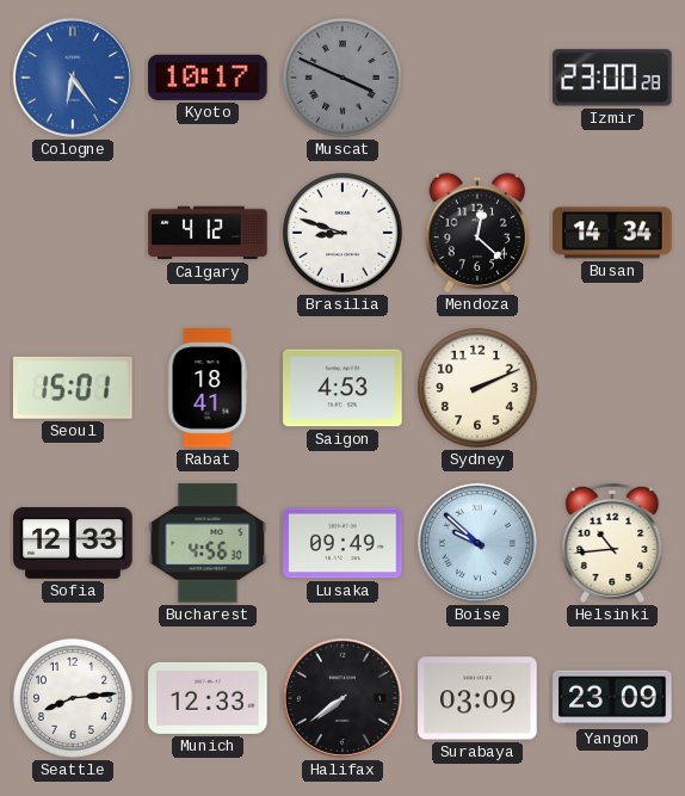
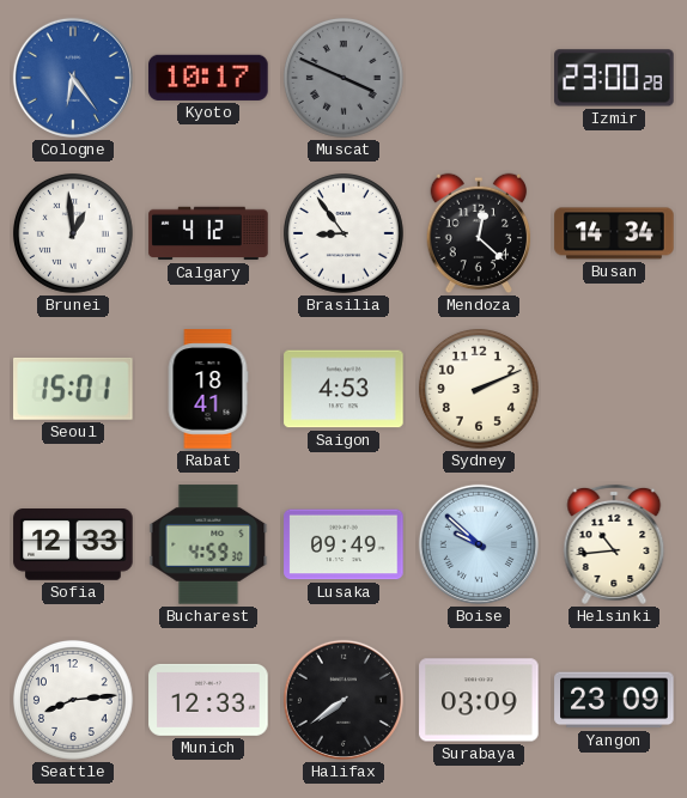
Brunei: none -> 12:59
Brasilia: 8:48 -> 8:54
Bucharest: 4:56 -> 4:59
